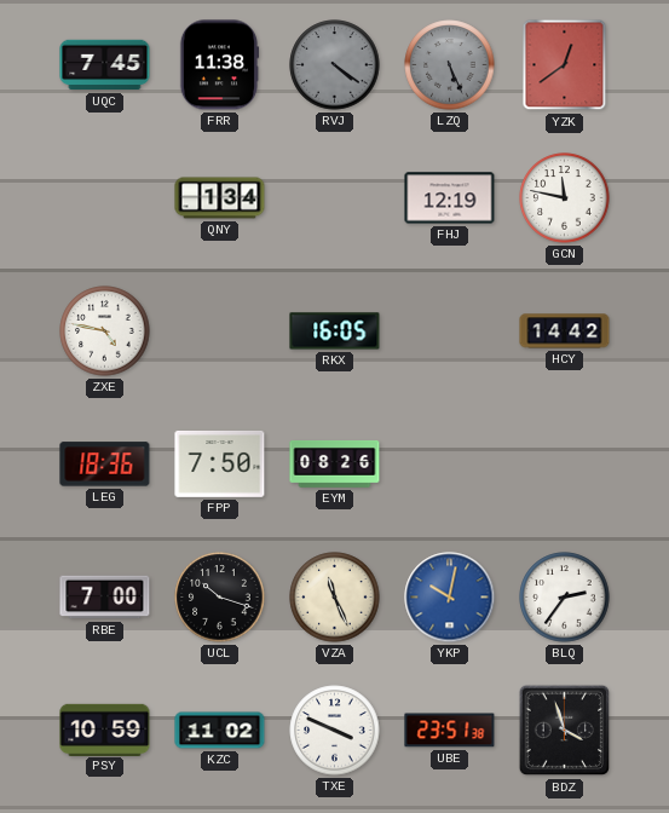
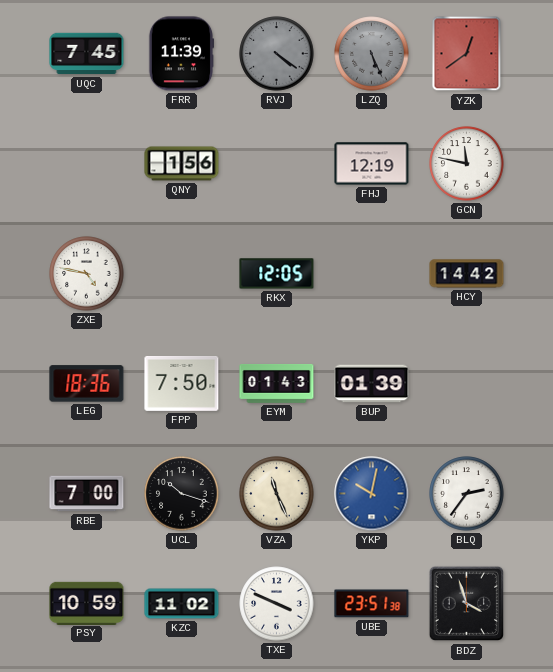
FRR: 11:38 -> 11:39
QNY: 1:34 -> 1:56
RKX: 16:05 -> 12:05
EYM: 08:26 -> 01:43
BUP: none -> 01:39
